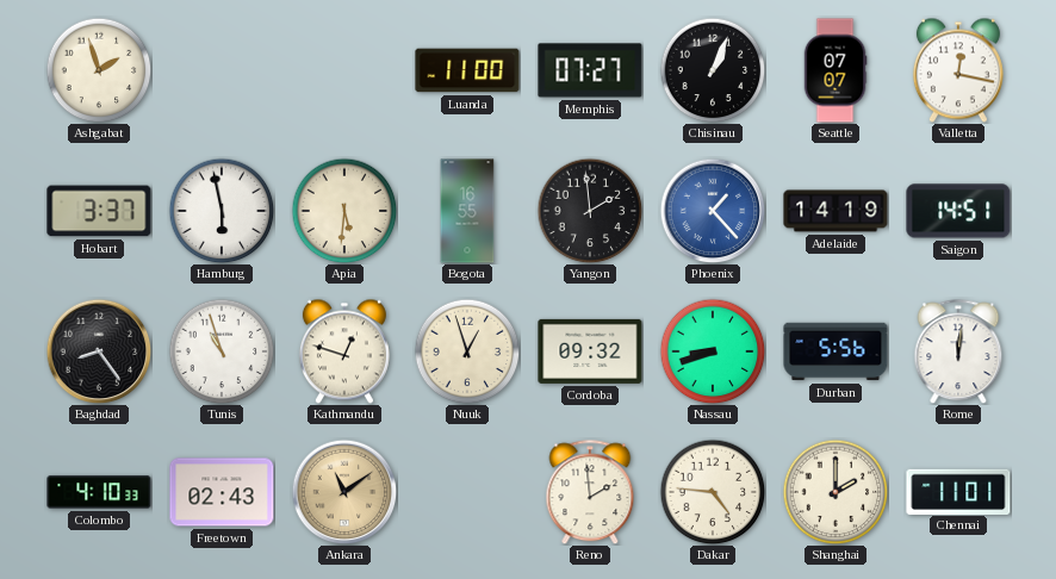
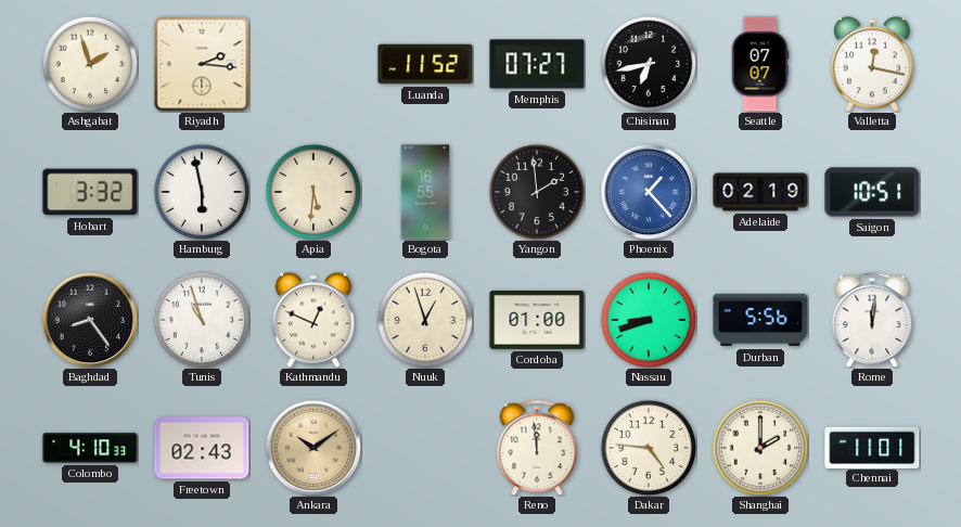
Riyadh: none -> 2:16
Luanda: 11:00 -> 11:52
Chisinau: 1:04 -> 6:43
Hobart: 3:37 -> 3:32
Adelaide: 14:19 -> 02:19
Saigon: 14:51 -> 10:51
Kathmandu: 12:48 -> 12:49
Cordoba: 09:32 -> 01:00
Ankara: 11:09 -> 10:09
Reno: 1:59 -> 11:59
